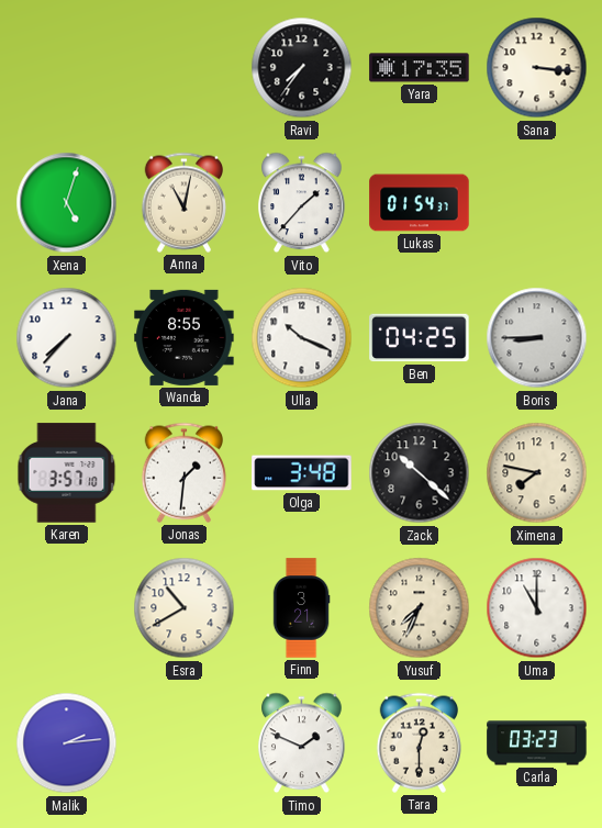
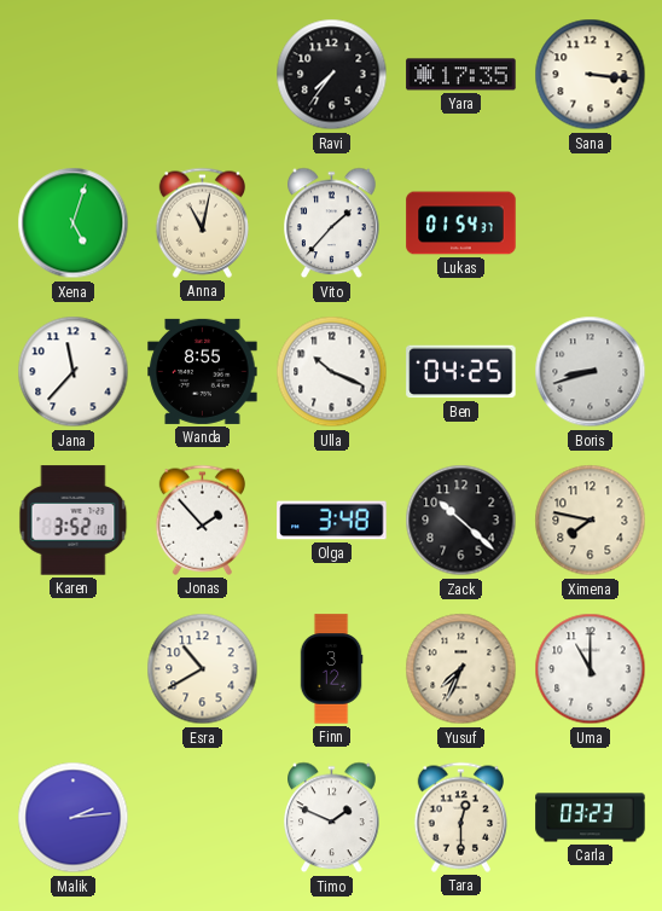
Jana: 7:37 -> 11:37
Boris: 8:45 -> 8:42
Karen: 3:57 -> 3:52
Jonas: 1:31 -> 1:53
Finn: 3:21 -> 3:12
